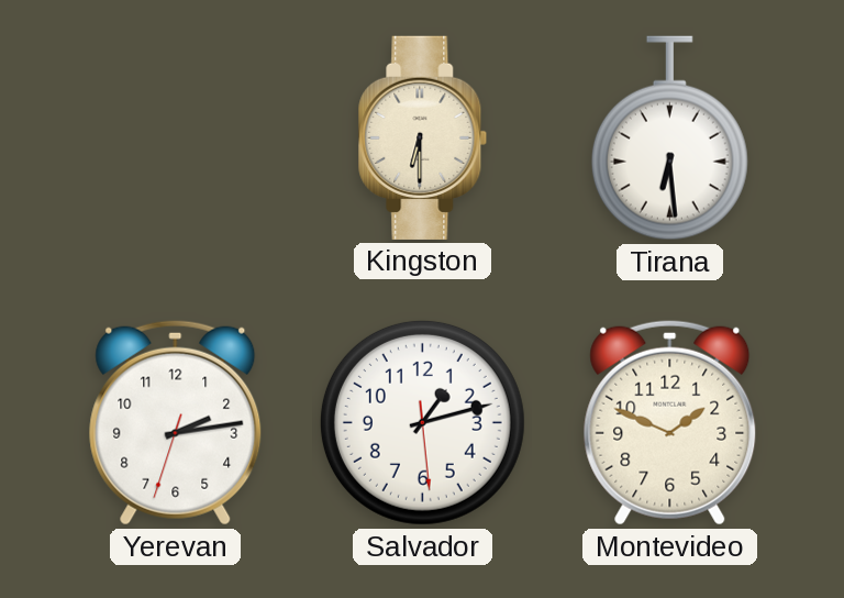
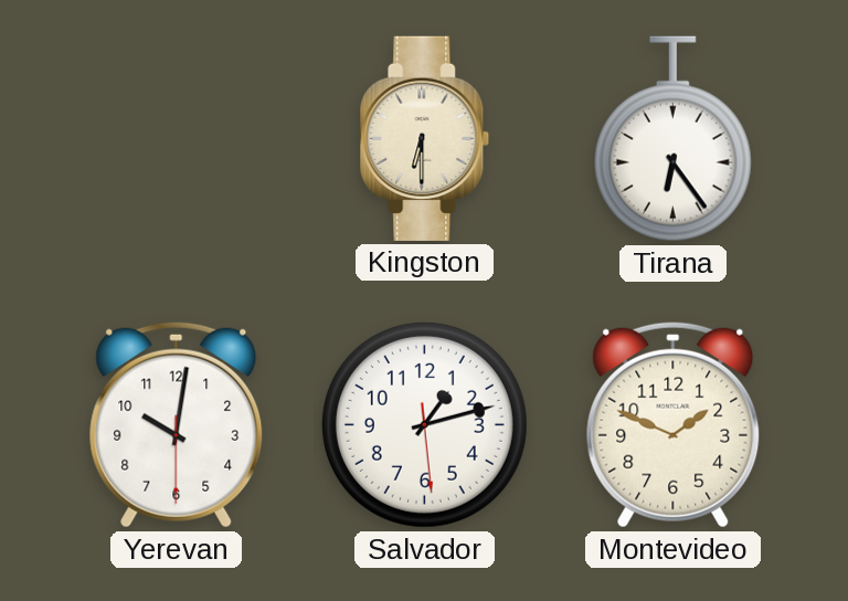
Tirana: 6:29 -> 6:24
Yerevan: 2:13 -> 10:01
